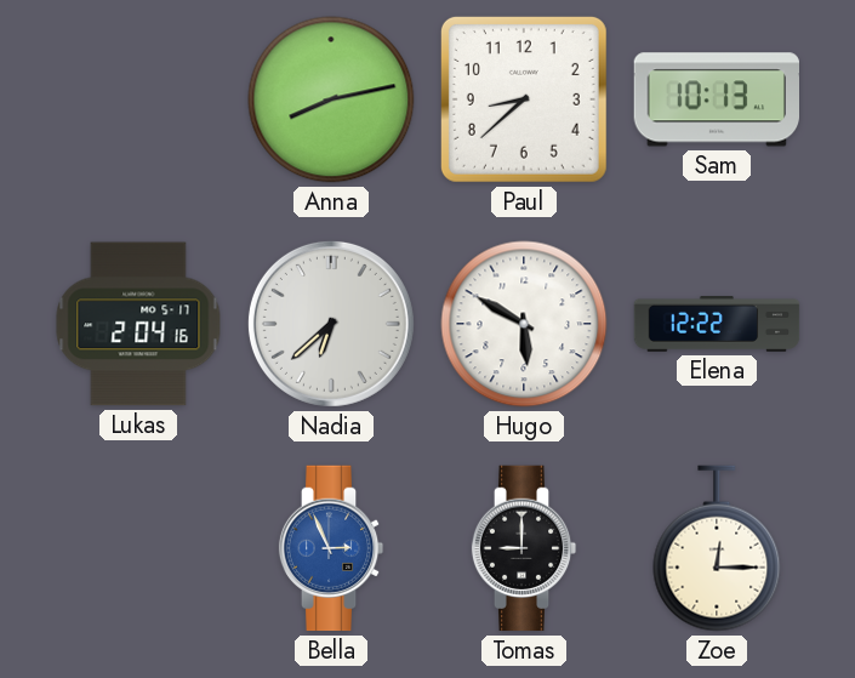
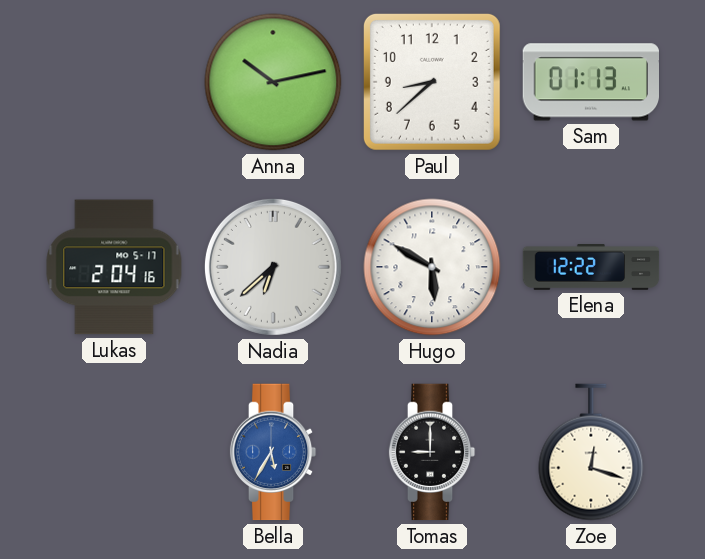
Anna: 8:13 -> 10:13
Sam: 10:13 -> 01:13
Bella: 2:56 -> 5:35
Zoe: 12:15 -> 12:18
